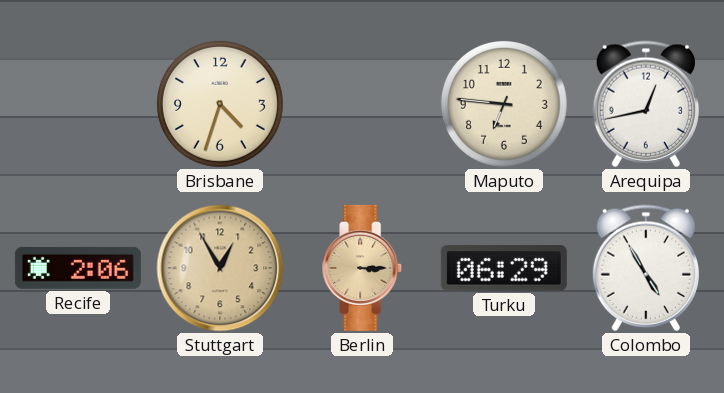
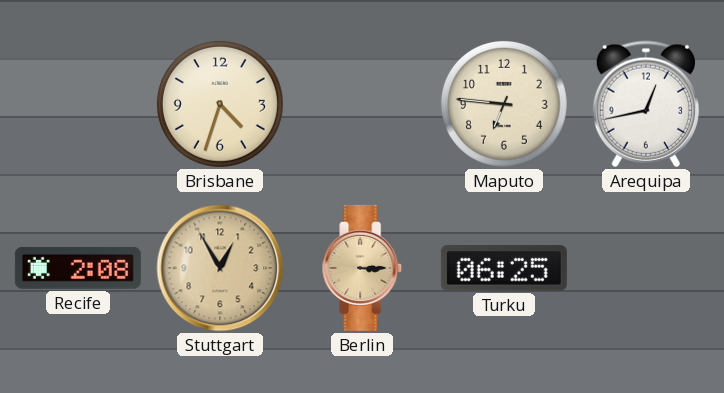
Recife: 2:06 -> 2:08
Turku: 06:29 -> 06:25
Colombo: 4:55 -> none
